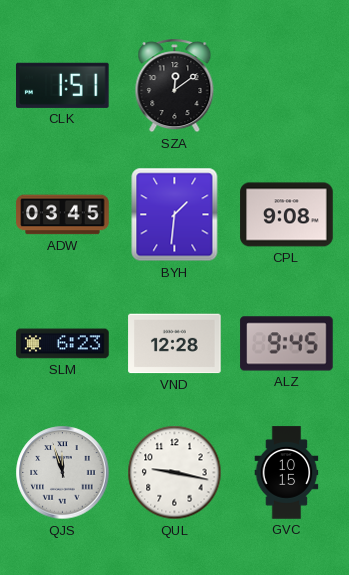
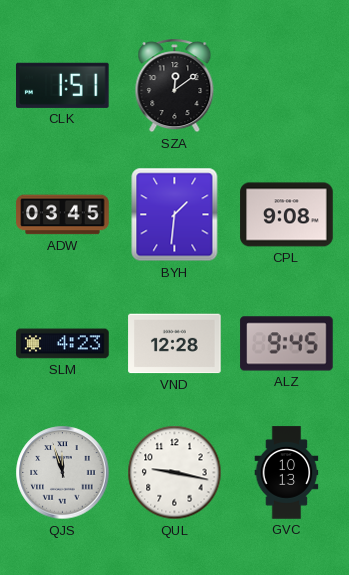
SLM: 6:23 -> 4:23
GVC: 10:15 -> 10:13
